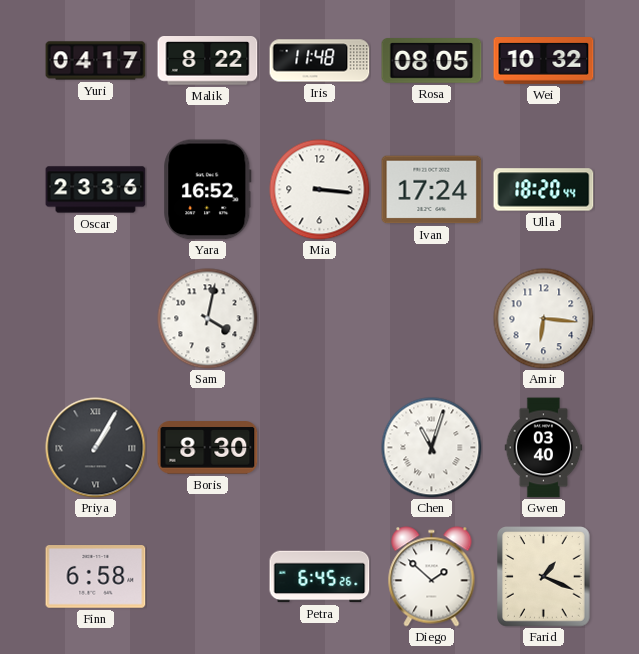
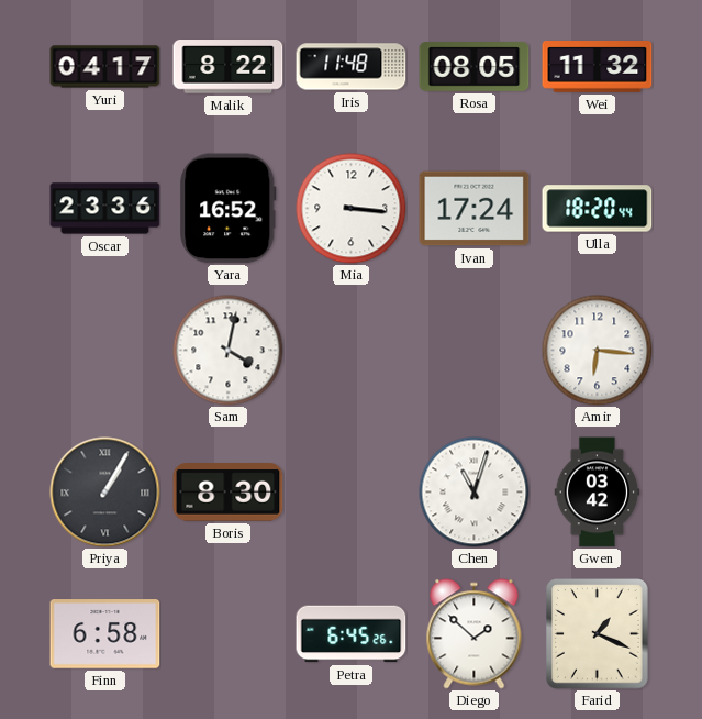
Wei: 10:32 -> 11:32
Gwen: 03:40 -> 03:42
